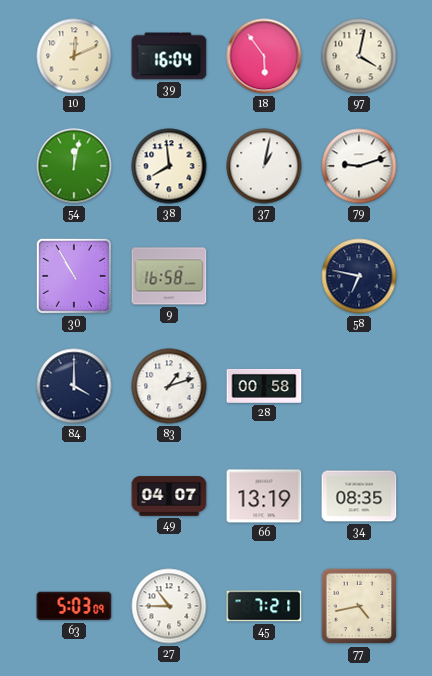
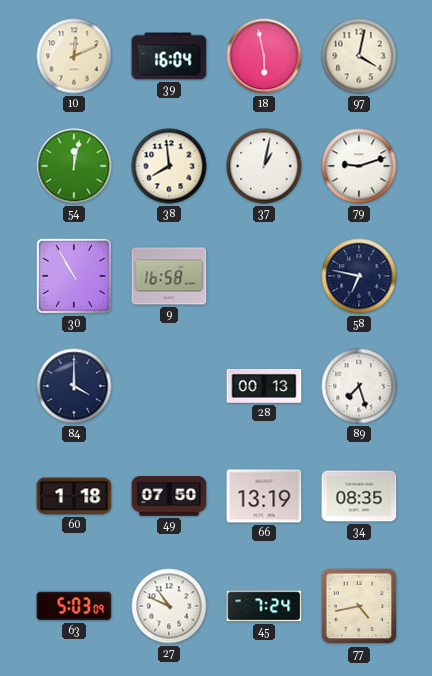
18: 5:54 -> 5:58
83: 1:12 -> none
28: 00:58 -> 00:13
89: none -> 7:27
60: none -> 1:18
49: 04:07 -> 07:50
27: 10:45 -> 10:49
45: 7:21 -> 7:24
